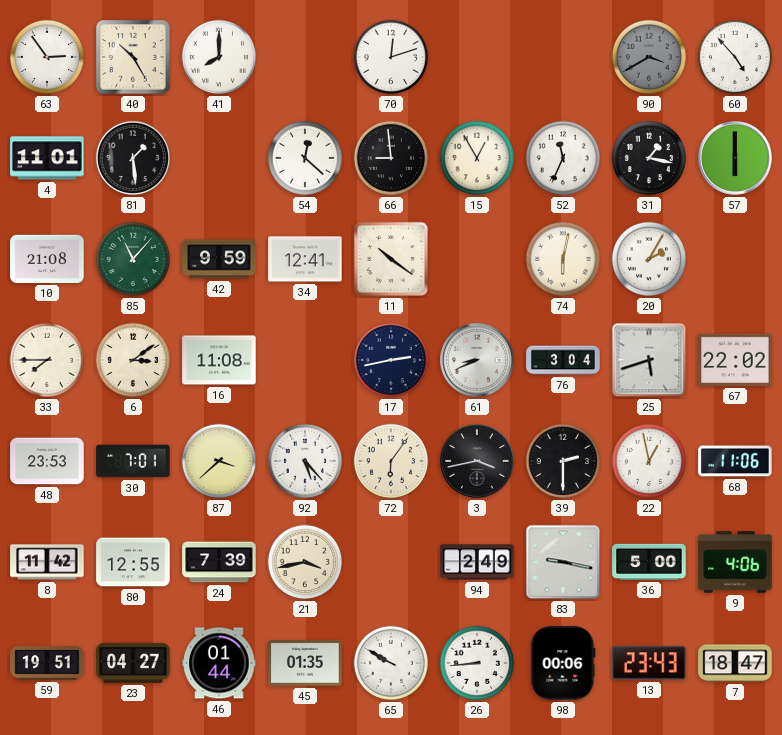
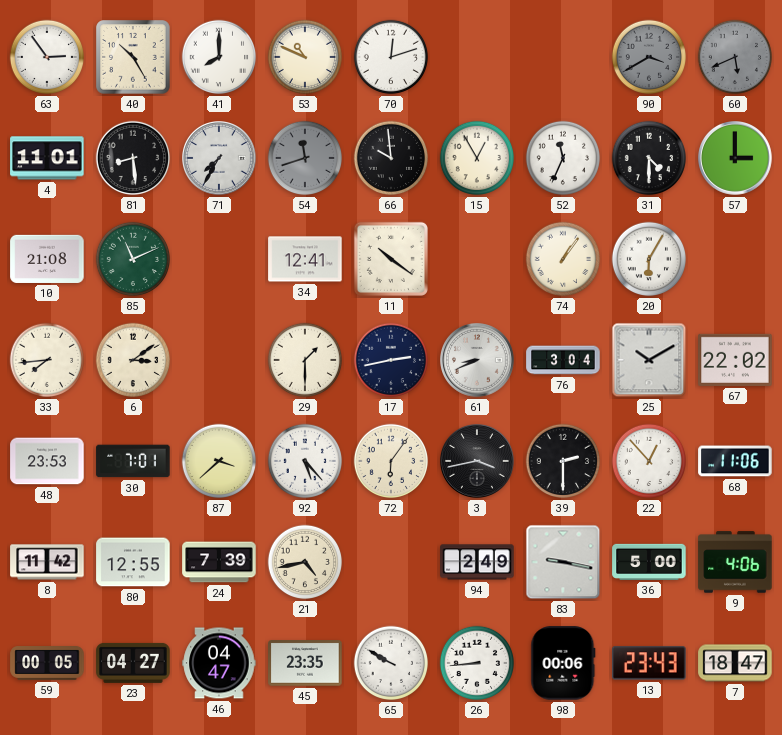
53: none -> 10:49
60: 4:53 -> 5:41
60 dial: white -> grey
81: 1:29 -> 8:29
71: none -> 7:35
54: 12:22 -> 11:42
54 dial: white -> grey
66: 8:59 -> 9:59
31: 1:17 -> 4:30
57: 6:00 -> 3:00
85: 11:07 -> 11:11
42: 9:59 -> none
74: 6:02 -> 1:06
20: 2:05 -> 6:05
33: 7:45 -> 7:44
16: 11:08 -> none
29: none -> 1:30
25: 5:42 -> 10:10
22: 12:58 -> 12:53
21: 3:43 -> 4:43
59: 19:51 -> 00:05
46: 01:44 -> 04:47
45: 01:35 -> 23:35
